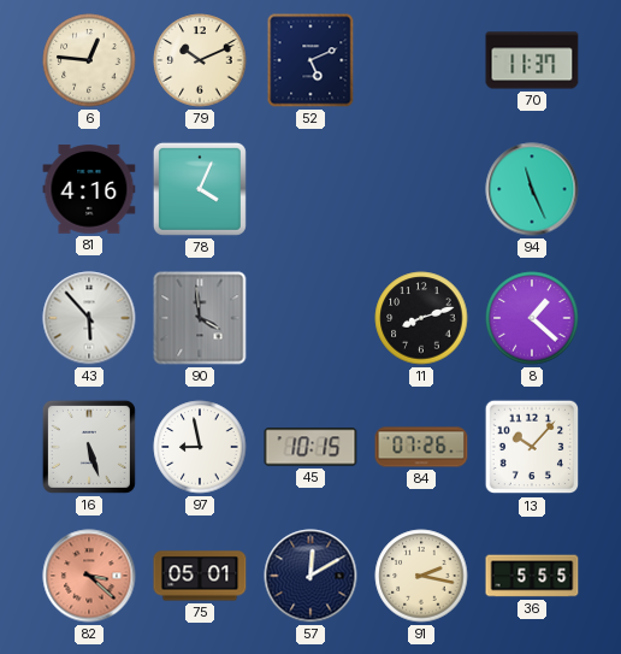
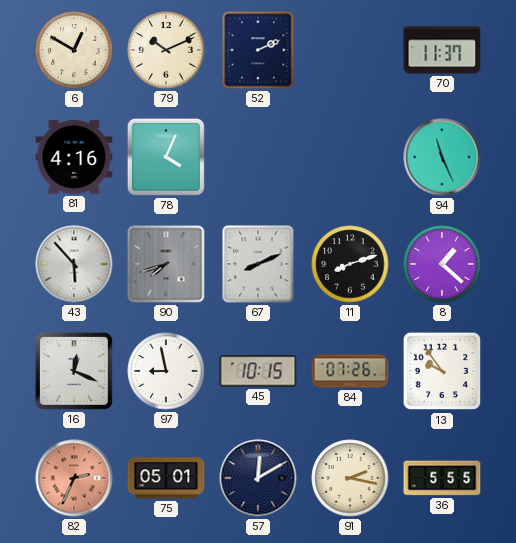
6: 12:46 -> 12:50
52: 5:11 -> 2:11
90: 3:59 -> 7:42
67: none -> 8:11
16: 5:27 -> 12:19
13: 10:07 -> 9:54
82: 3:22 -> 2:34
